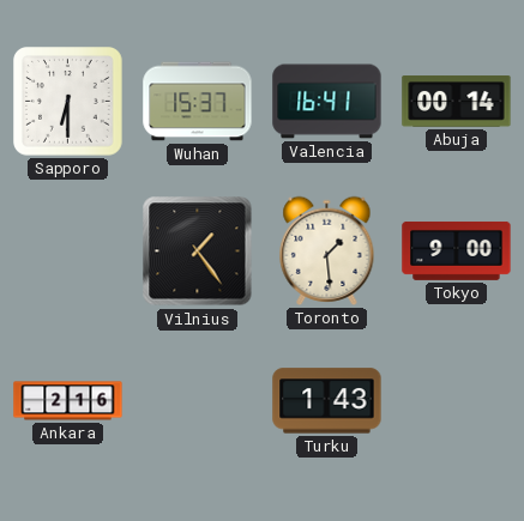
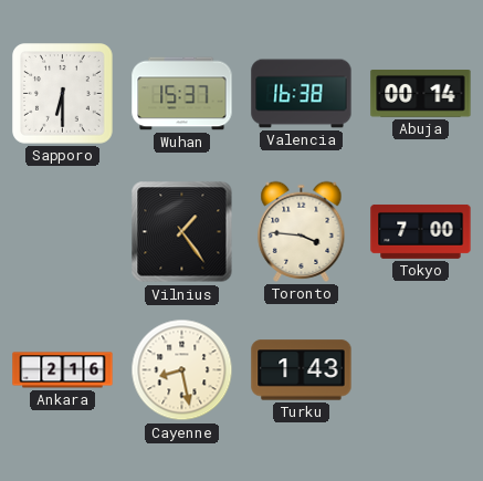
Valencia: 16:41 -> 16:38
Toronto: 1:29 -> 3:46
Tokyo: 9:00 -> 7:00
Cayenne: none -> 8:28
